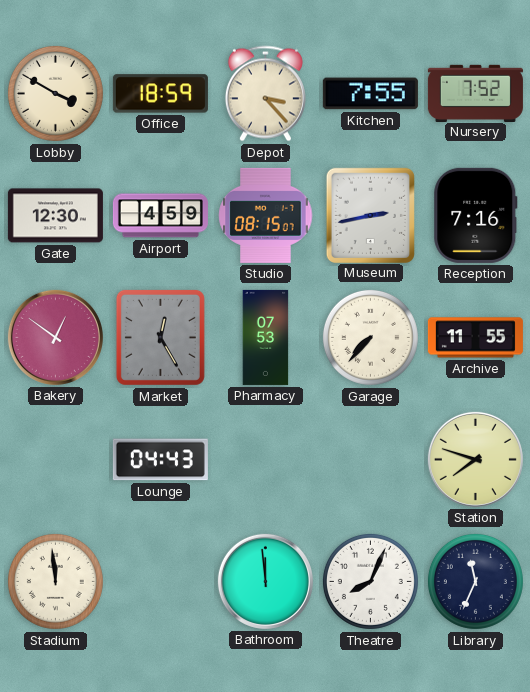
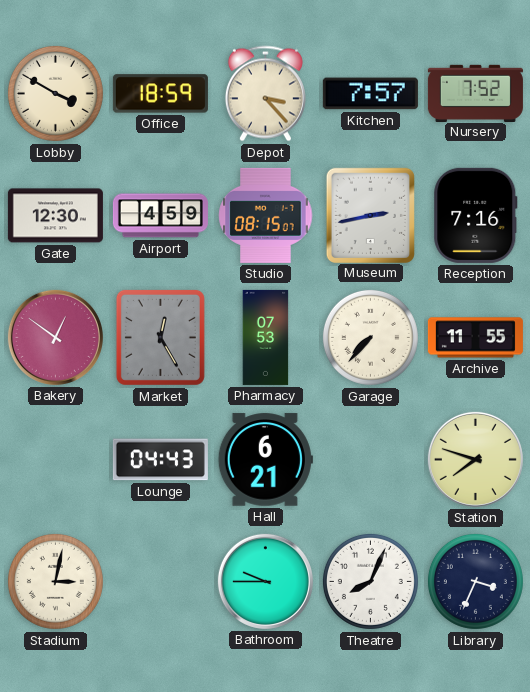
Kitchen: 7:55 -> 7:57
Hall: none -> 6:21
Stadium: 11:59 -> 3:02
Bathroom: 11:59 -> 9:45
Library: 11:34 -> 3:34
